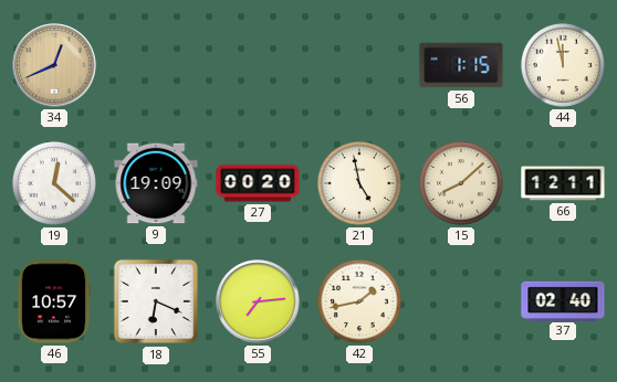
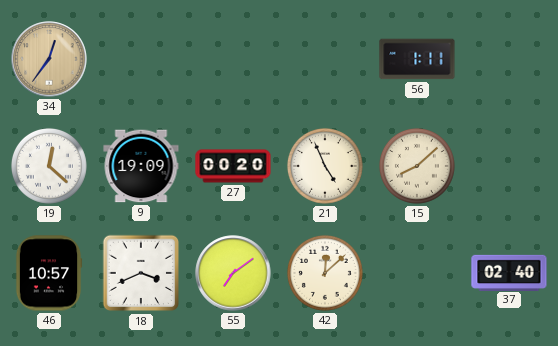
34: 12:41 -> 12:36
56: 1:15 -> 1:11
44: 11:58 -> none
21: 4:58 -> 4:56
66: 12:11 -> none
18: 6:19 -> 3:41
55: 7:14 -> 7:09
42: 1:43 -> 12:08
